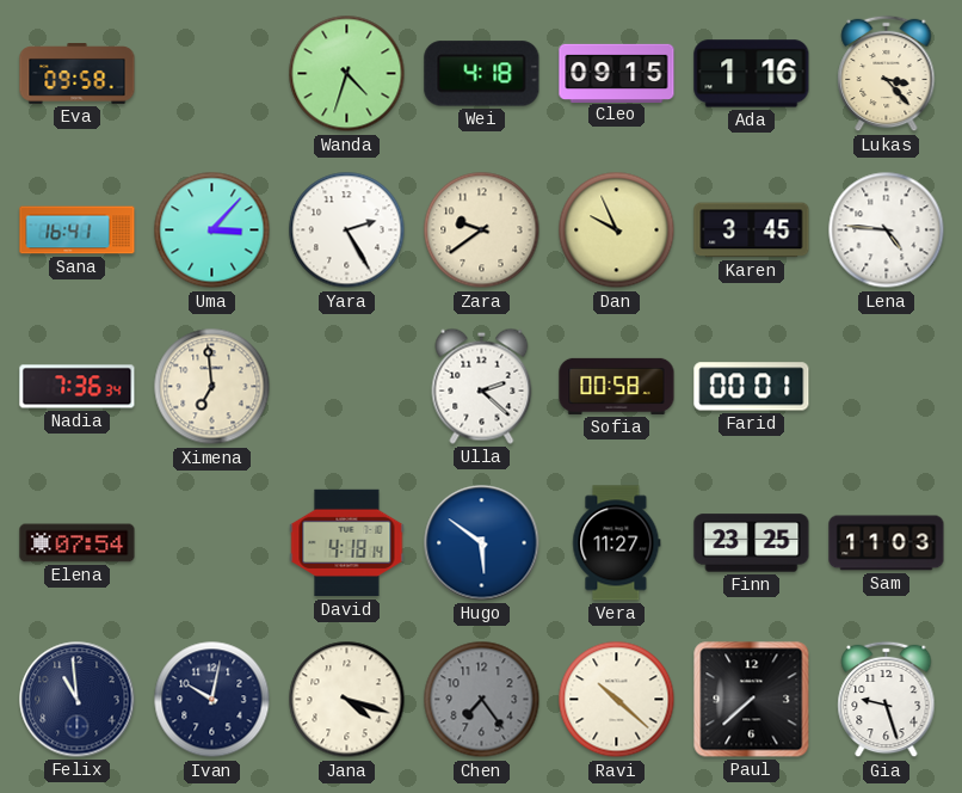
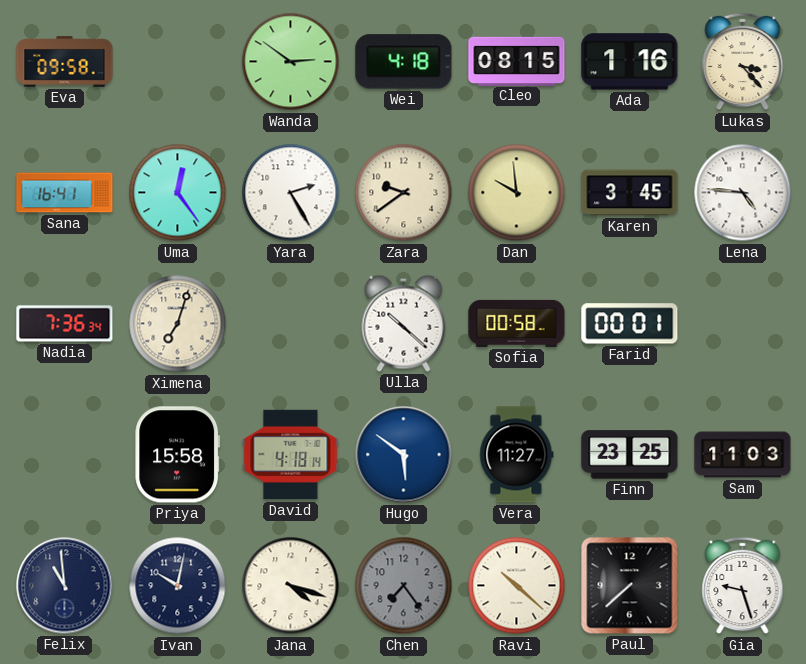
Wanda: 4:33 -> 2:51
Cleo: 09:15 -> 08:15
Uma: 3:07 -> 12:24
Dan: 9:56 -> 9:59
Ximena: 6:59 -> 7:03
Ulla: 2:22 -> 10:22
Elena: 07:54 -> none
Priya: none -> 15:58
